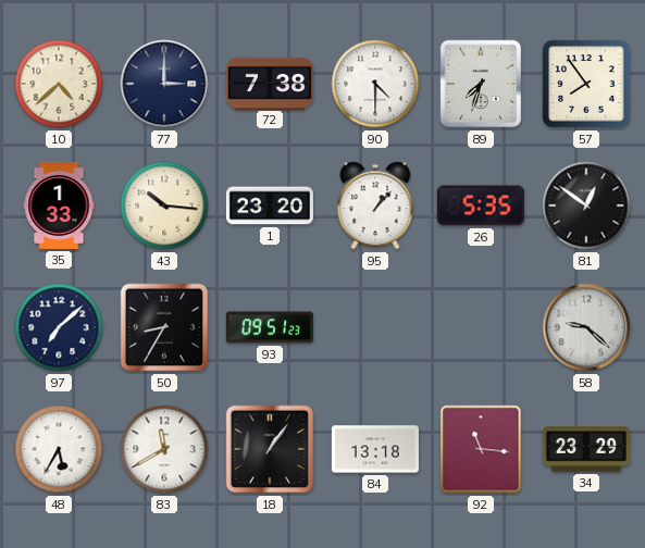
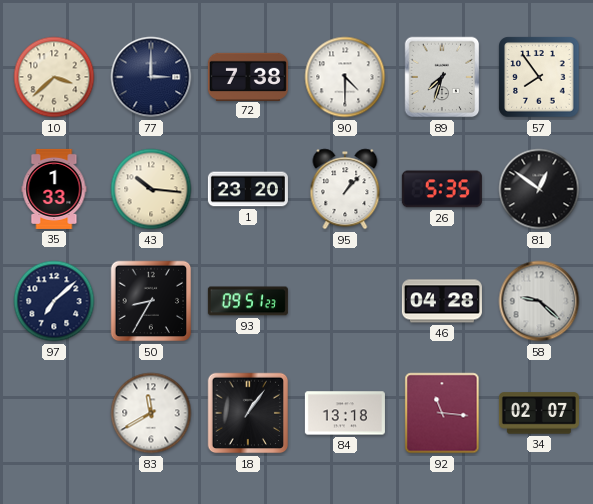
10: 4:38 -> 3:38
46: none -> 04:28
48: 5:35 -> none
34: 23:29 -> 02:07
